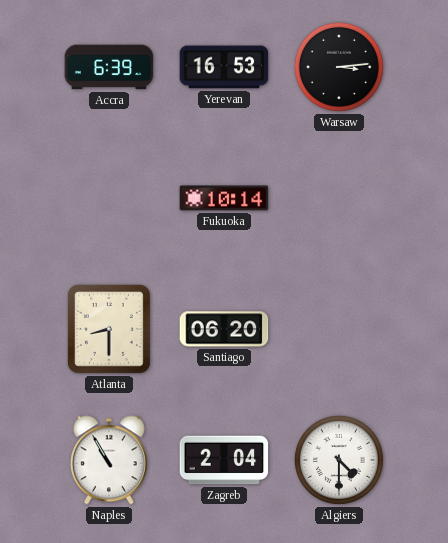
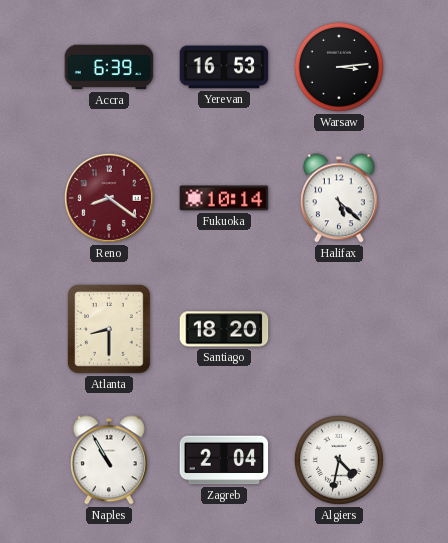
Reno: none -> 8:21
Halifax: none -> 5:22
Santiago: 06:20 -> 18:20
Algiers: 4:30 -> 4:32
